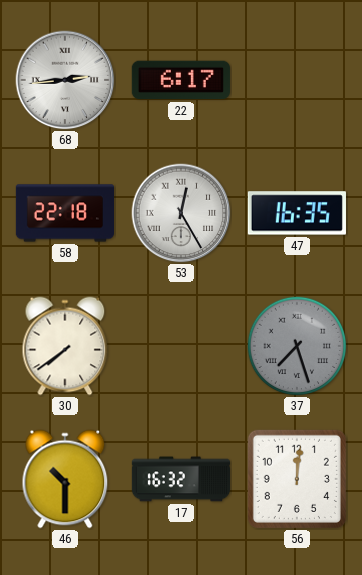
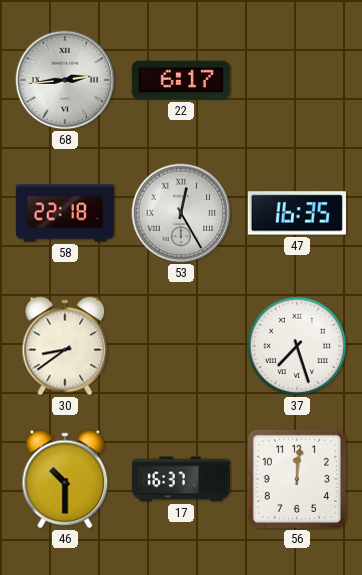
30: 7:39 -> 8:39
37 dial: grey -> white
17: 16:32 -> 16:37
